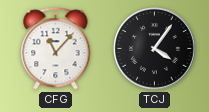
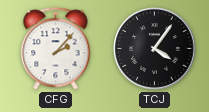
CFG: 11:07 -> 2:07
